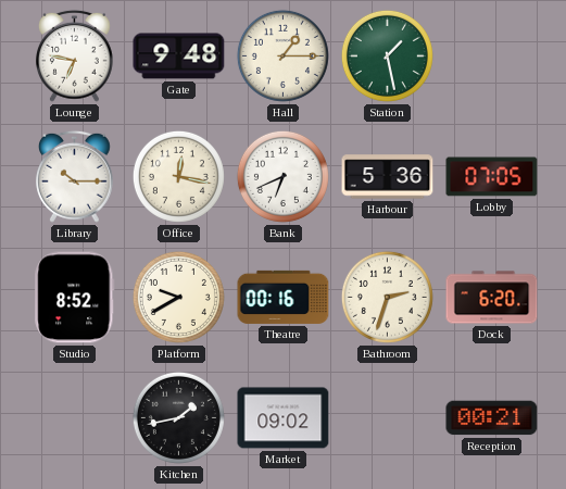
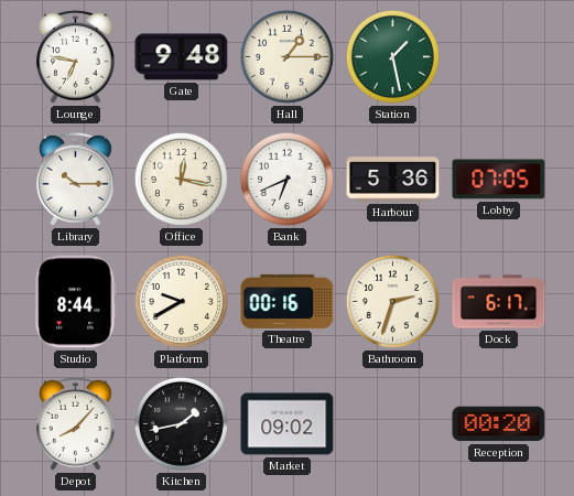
Studio: 8:52 -> 8:44
Dock: 6:20 -> 6:17
Depot: none -> 8:07
Reception: 00:21 -> 00:20
